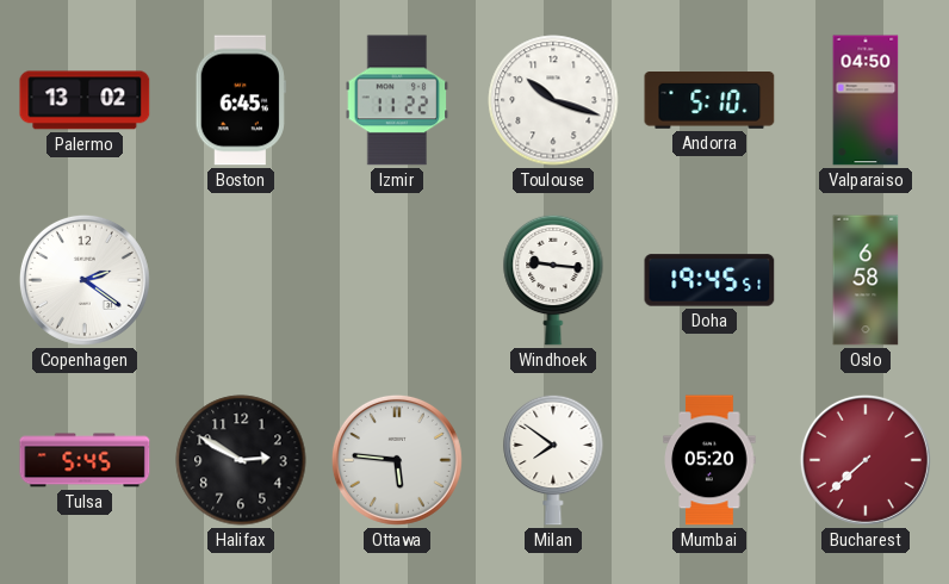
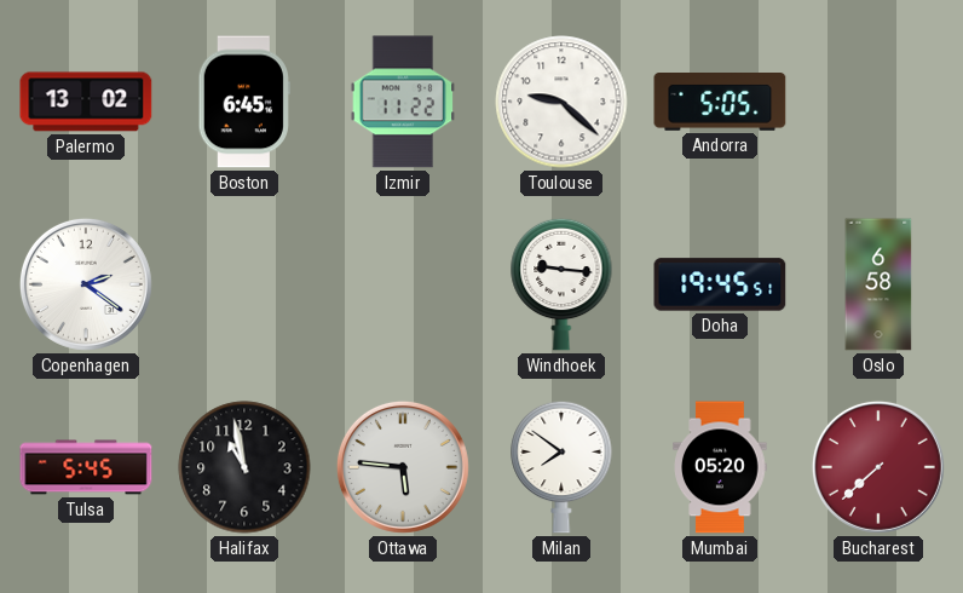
Toulouse: 10:18 -> 9:22
Andorra: 5:10 -> 5:05
Valparaiso: 04:50 -> none
Halifax: 2:50 -> 10:58
